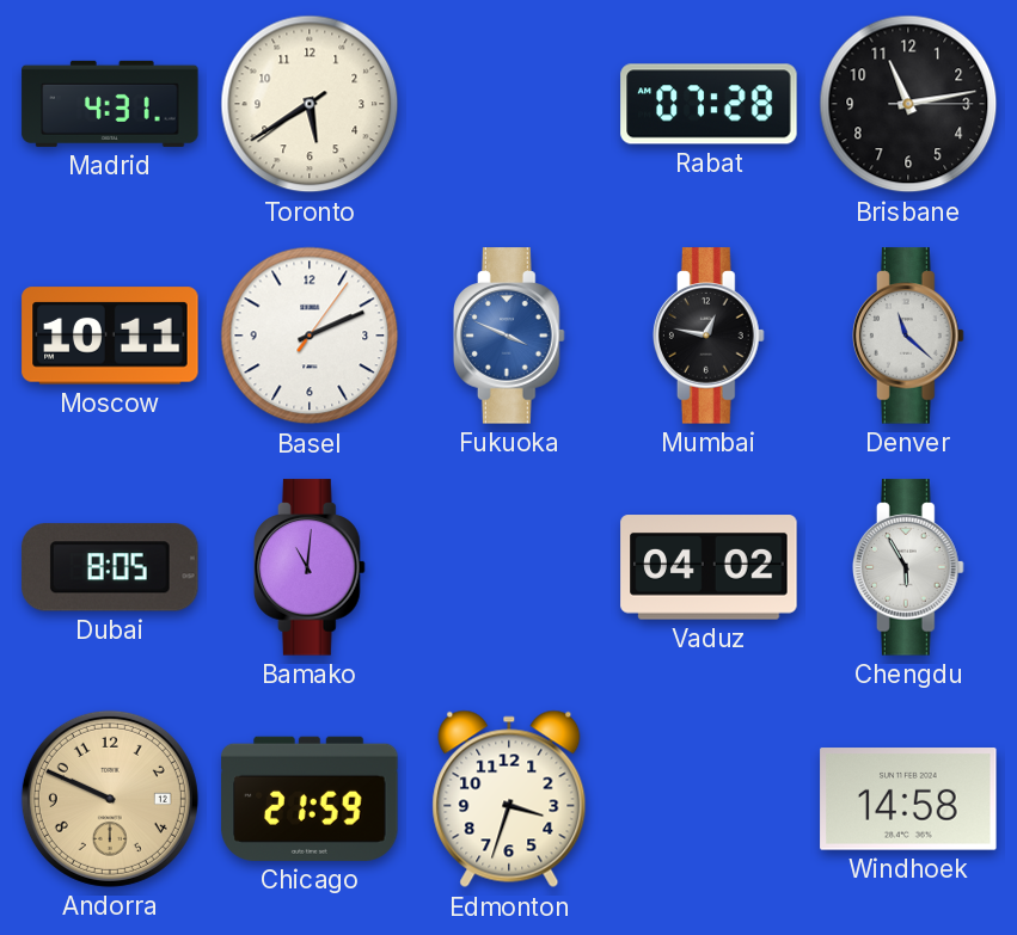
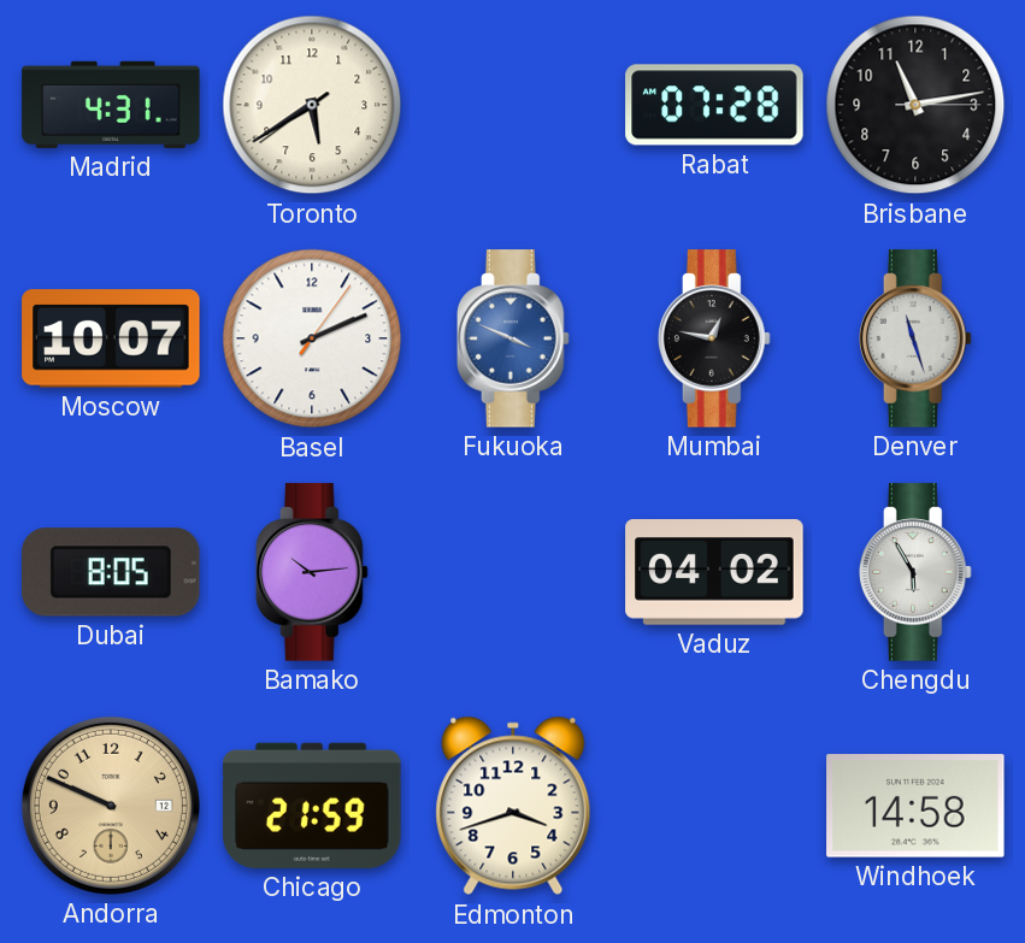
Moscow: 10:11 -> 10:07
Denver: 11:22 -> 11:27
Bamako: 11:01 -> 10:14
Edmonton: 3:33 -> 3:42
